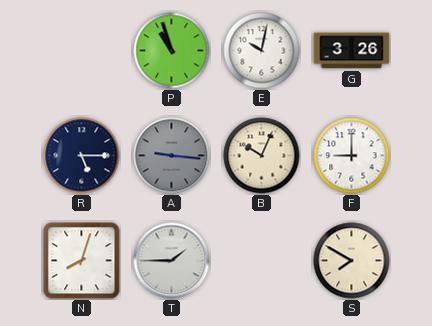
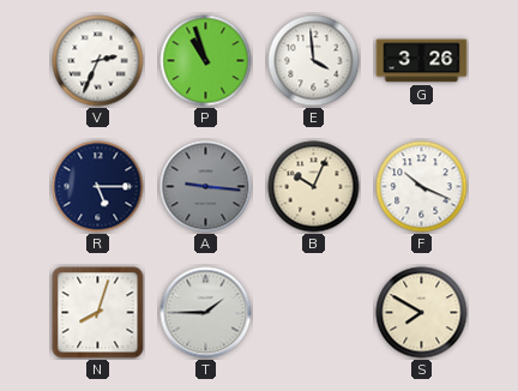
V: none -> 2:34
E: 10:02 -> 3:59
F: 9:00 -> 10:19
